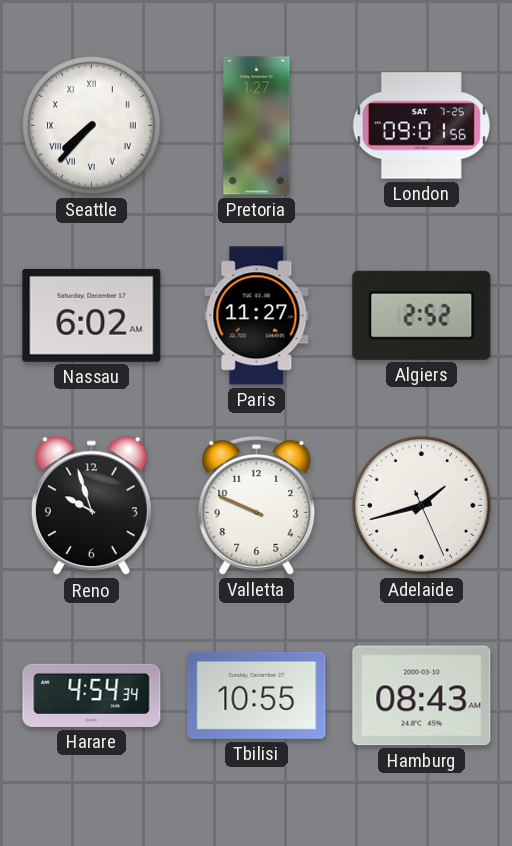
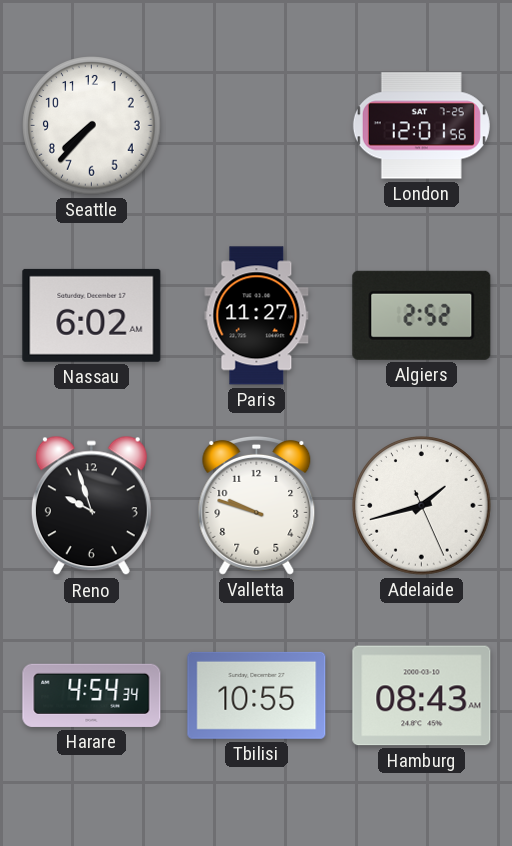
Seattle numerals: Roman -> Arabic
Pretoria: 1:27 -> none
London: 09:01 -> 12:01
Valletta: 9:49 -> 9:48
